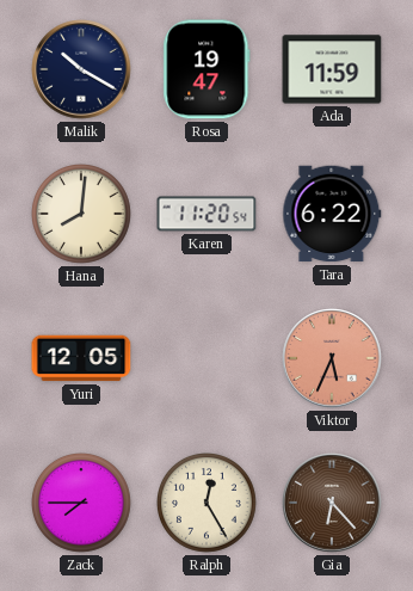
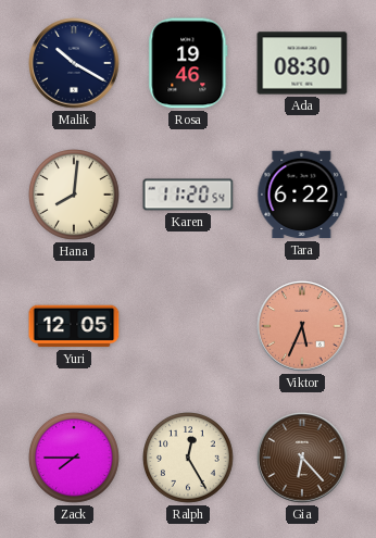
Rosa: 19:47 -> 19:46
Ada: 11:59 -> 08:30
